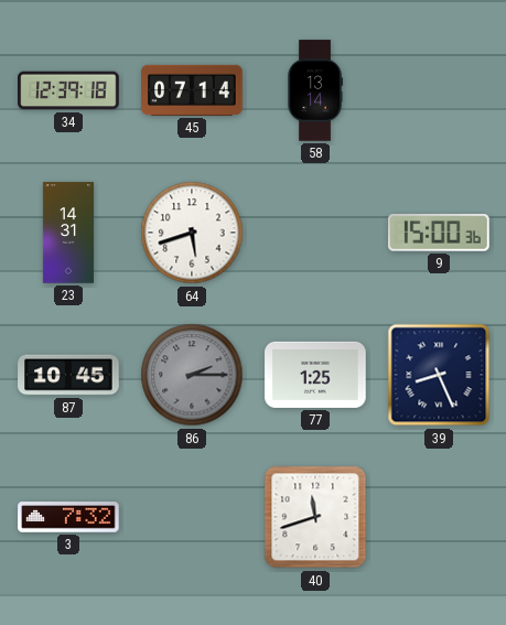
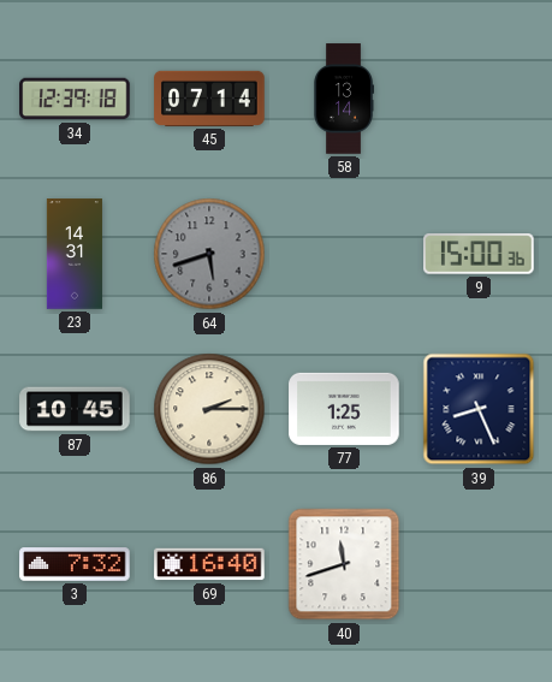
64 dial: white -> grey
86 dial: grey -> cream
69: none -> 16:40
